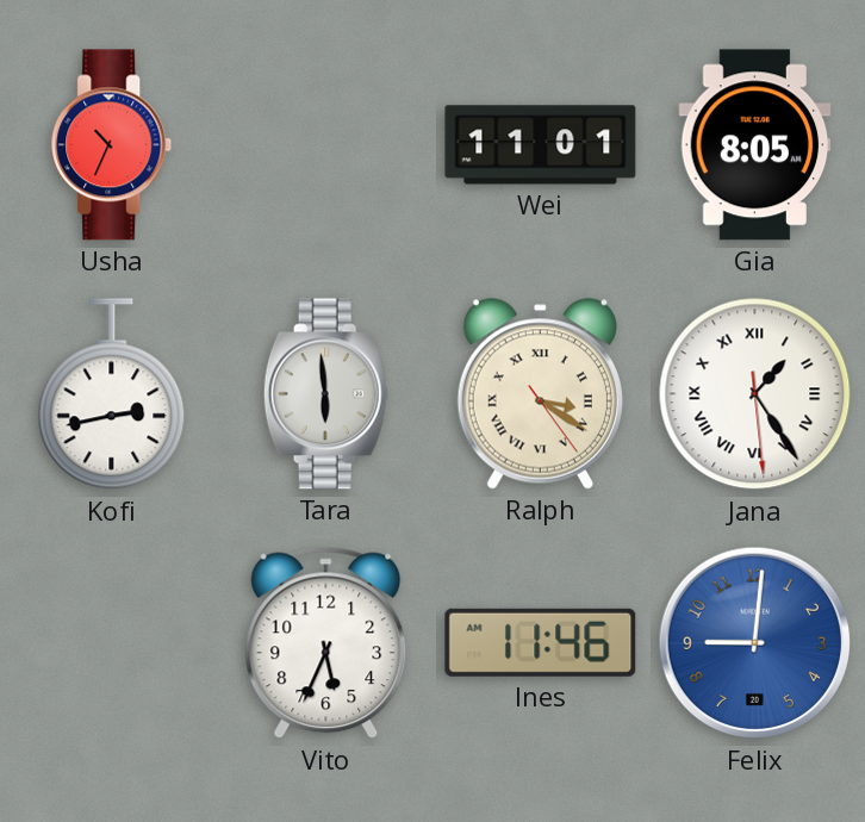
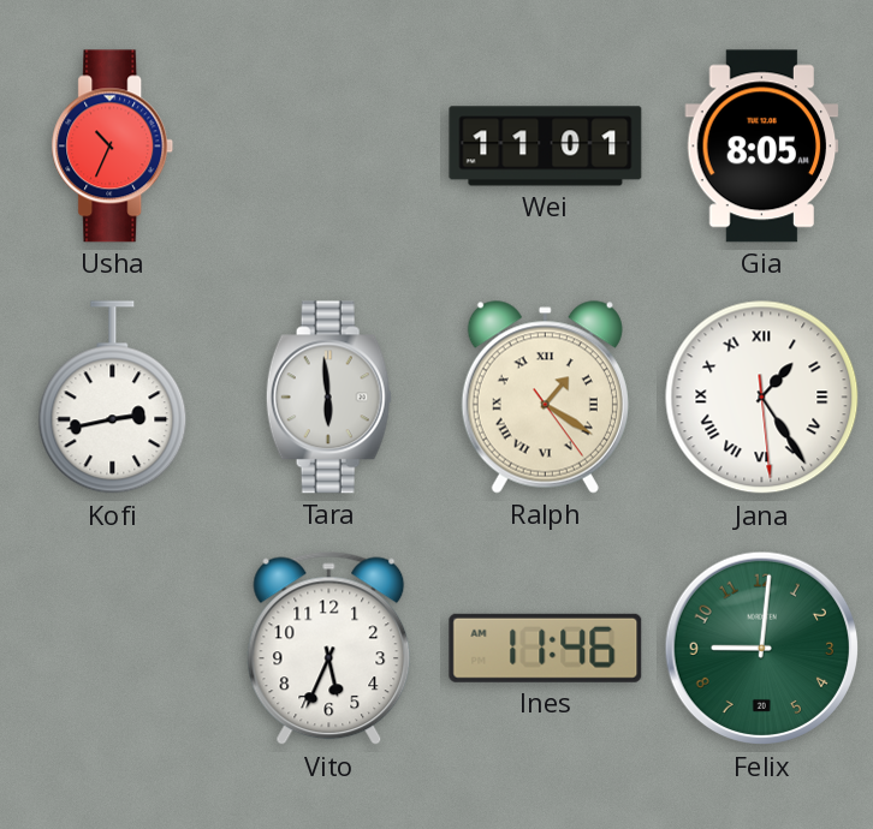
Ralph: 3:20 -> 1:20
Felix dial: blue -> green
